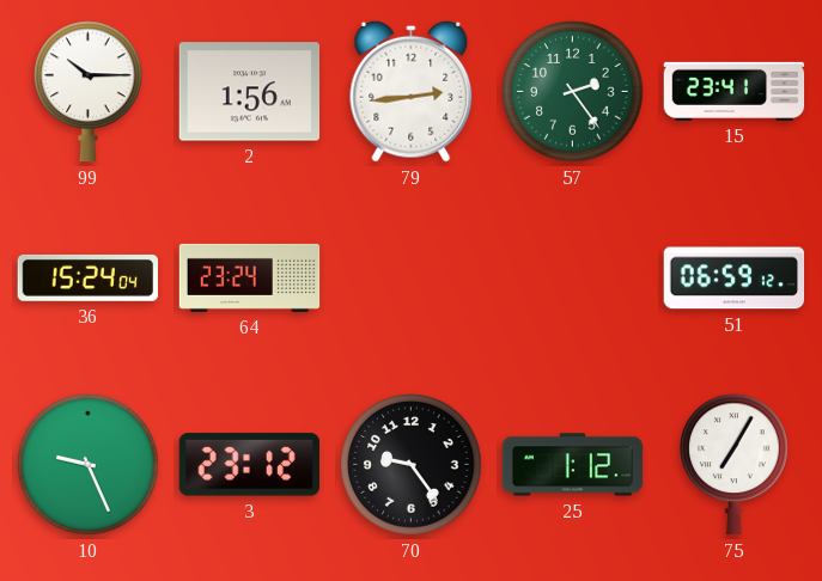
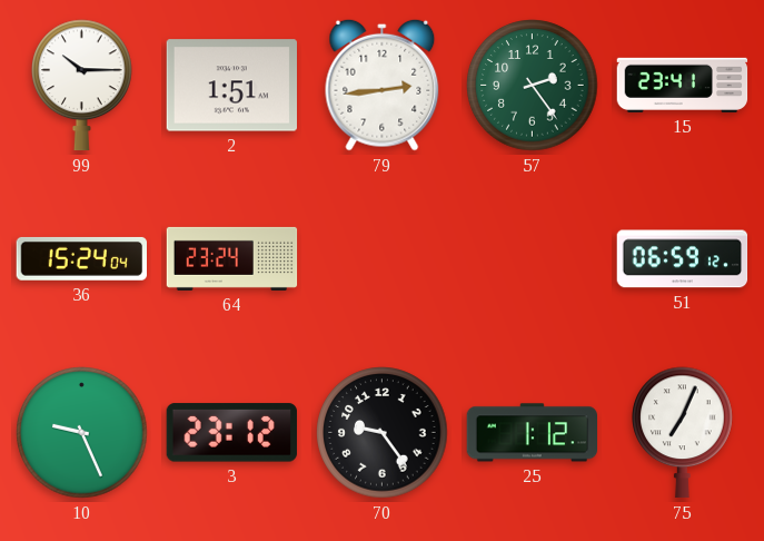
2: 1:56 -> 1:51
75: 7:05 -> 7:04
